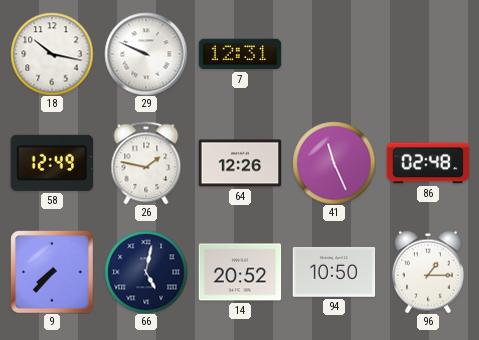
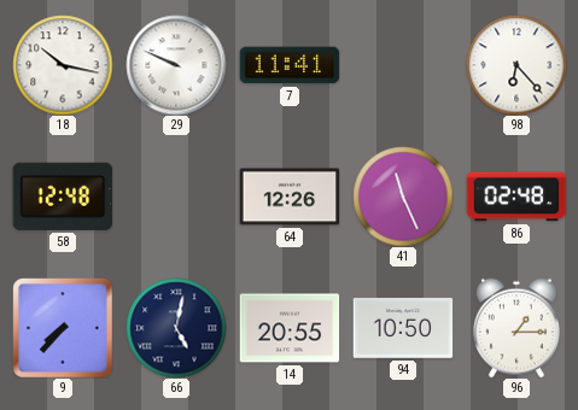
7: 12:31 -> 11:41
98: none -> 6:23
58: 12:49 -> 12:48
26: 1:47 -> none
14: 20:52 -> 20:55
